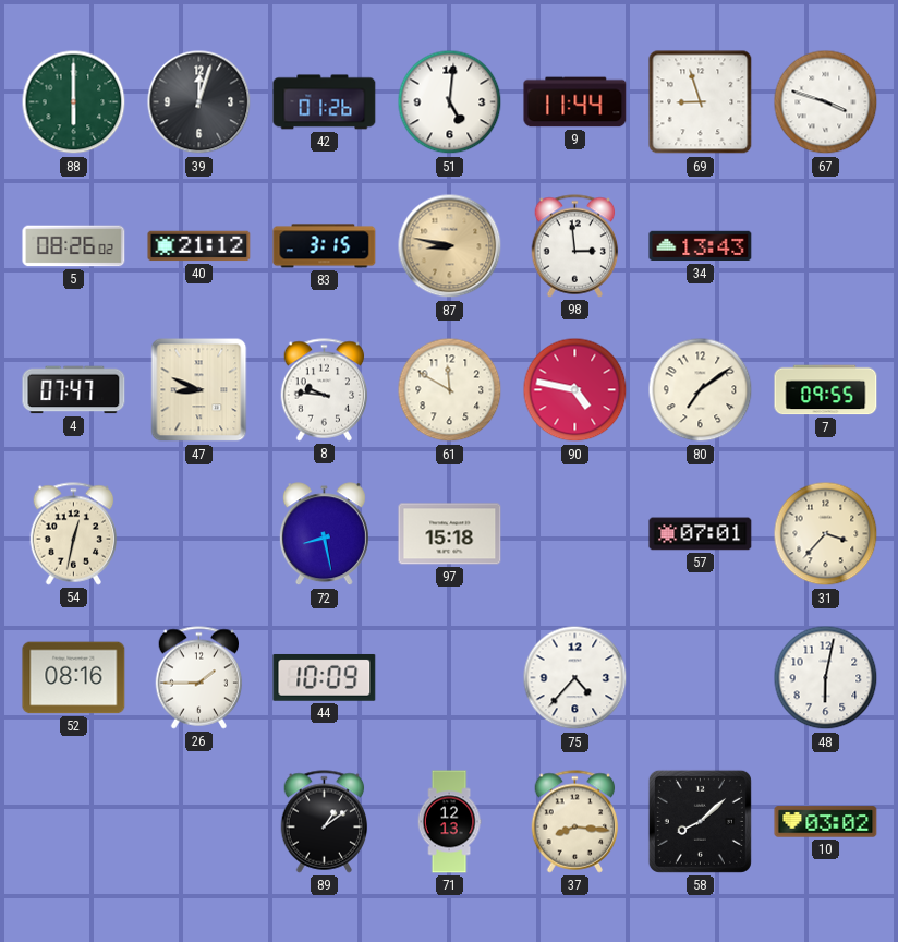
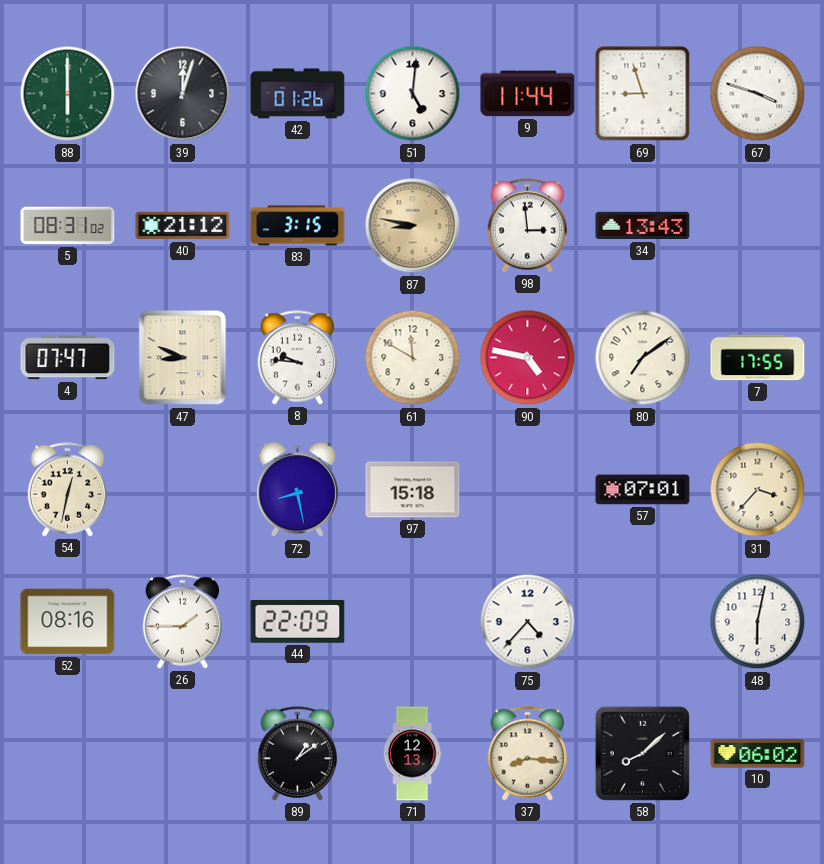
5: 08:26 -> 08:31
7: 09:55 -> 17:55
44: 10:09 -> 22:09
10: 03:02 -> 06:02
